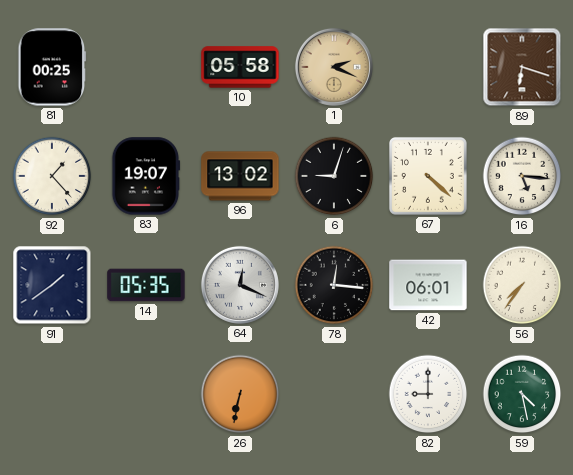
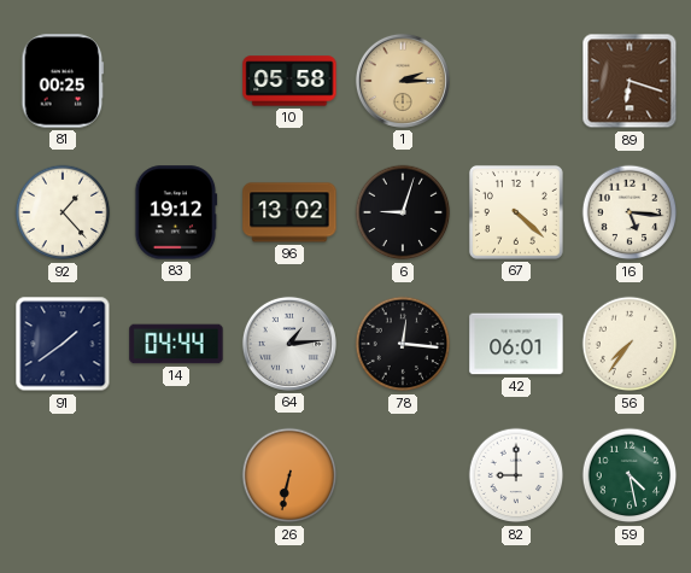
1: 2:19 -> 2:15
83: 19:07 -> 19:12
14: 05:35 -> 04:44
64: 12:19 -> 1:14
